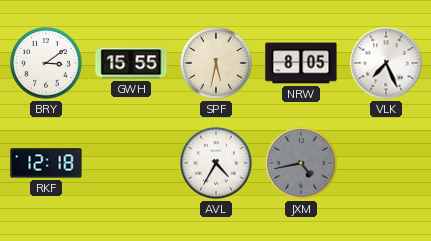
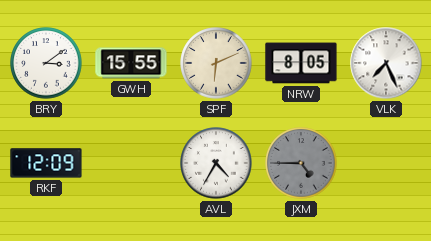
SPF: 5:32 -> 6:11
RKF: 12:18 -> 12:09
JXM: 4:43 -> 4:45
